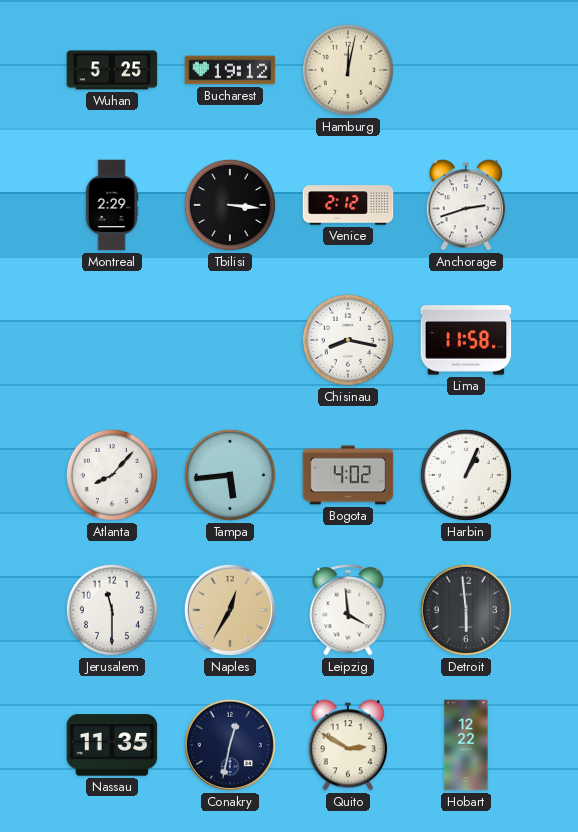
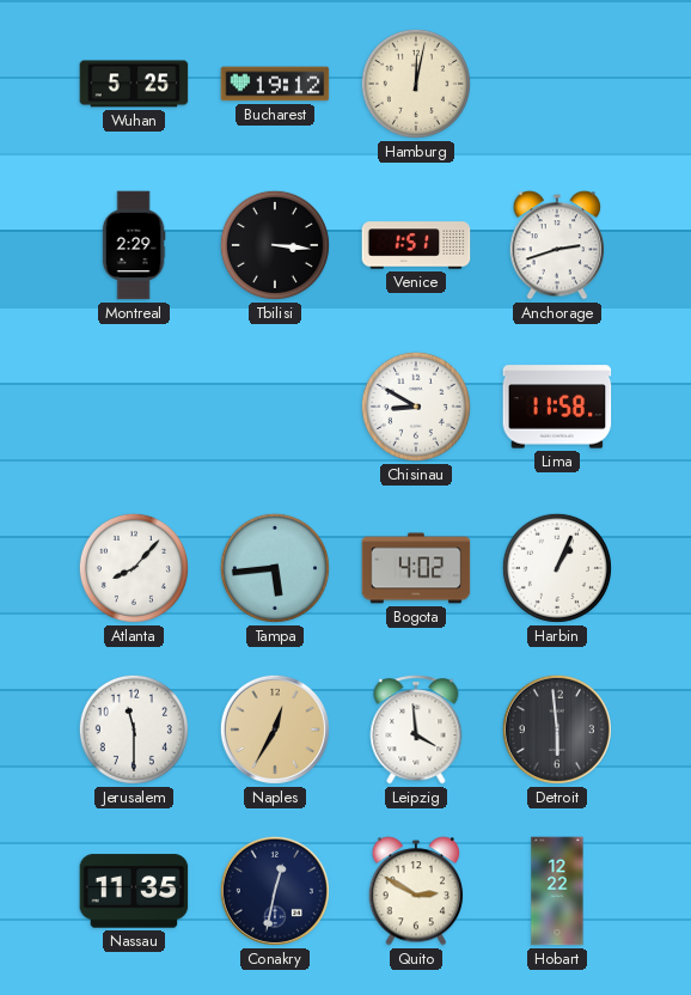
Venice: 2:12 -> 1:51
Chisinau: 8:17 -> 8:50
